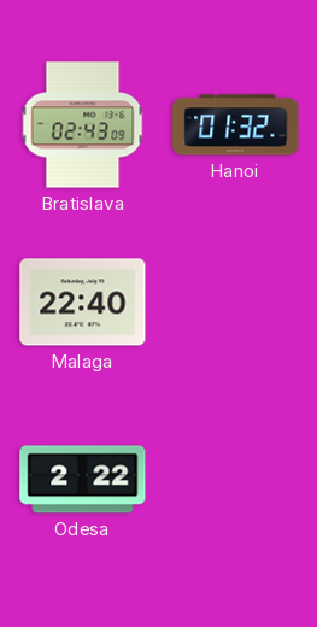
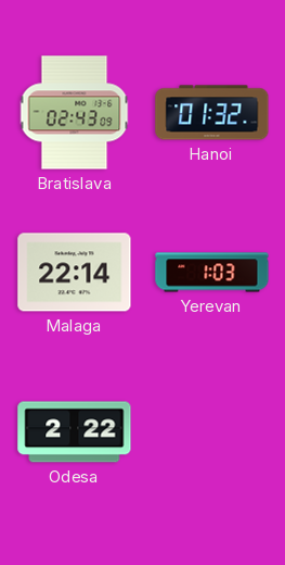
Malaga: 22:40 -> 22:14
Yerevan: none -> 1:03
